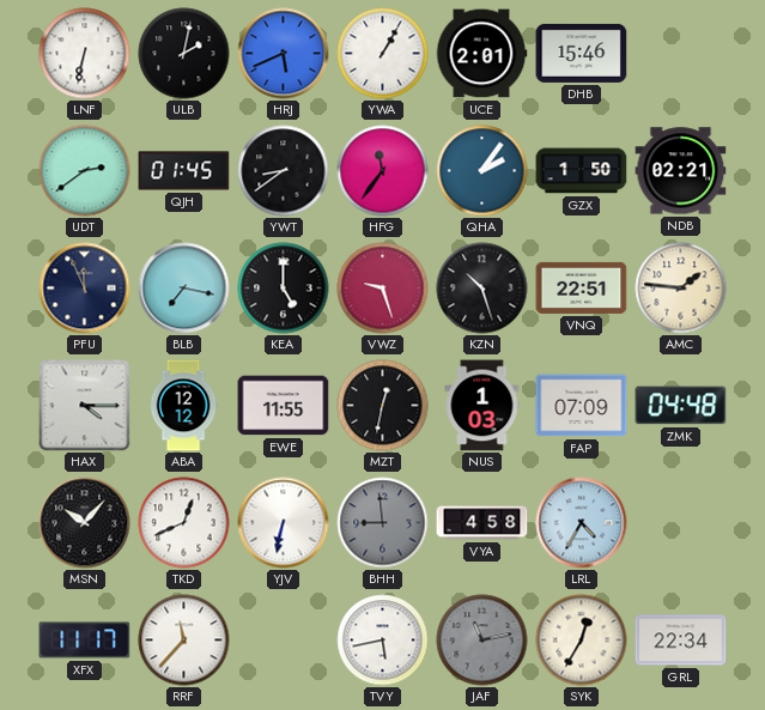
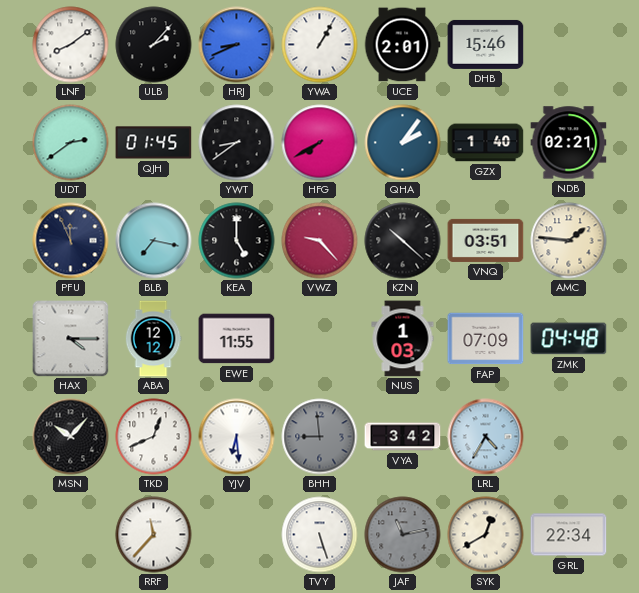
LNF: 6:32 -> 8:09
ULB: 2:02 -> 2:07
HRJ: 5:41 -> 8:41
HFG: 11:36 -> 7:40
GZX: 1:50 -> 1:40
VWZ: 9:27 -> 9:23
KZN: 10:27 -> 10:22
VNQ: 22:51 -> 03:51
MZT: 12:32 -> none
YJV: 6:32 -> 6:29
VYA: 4:58 -> 3:42
XFX: 11:17 -> none
TVY: 5:43 -> 5:27
SYK: 12:35 -> 12:40
